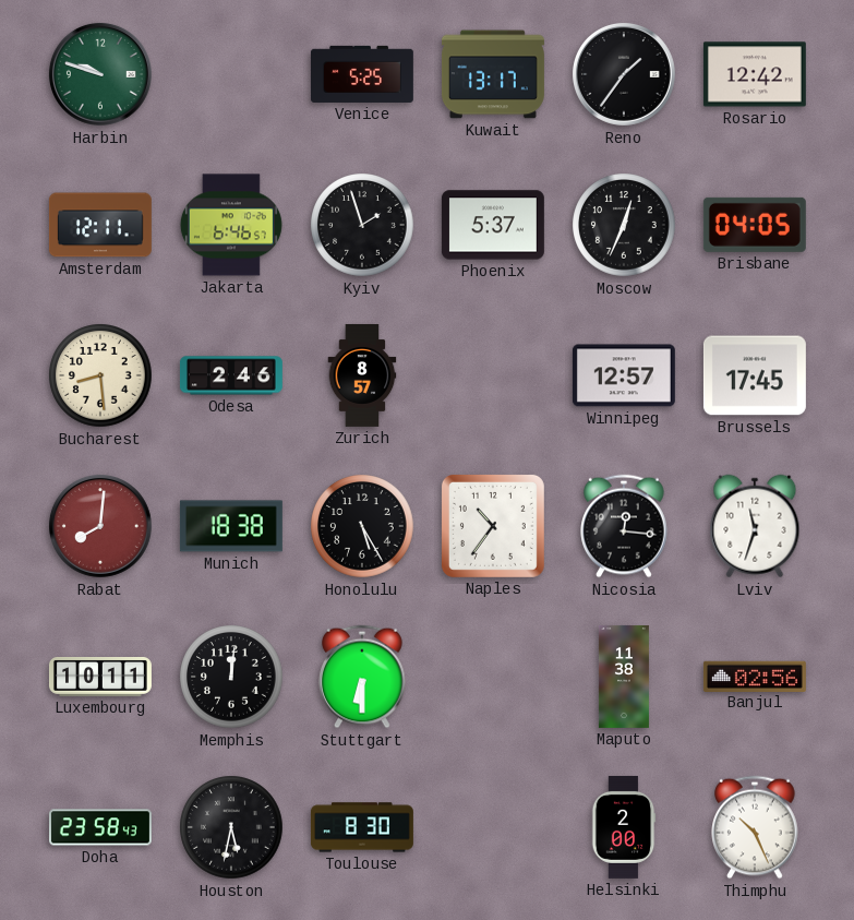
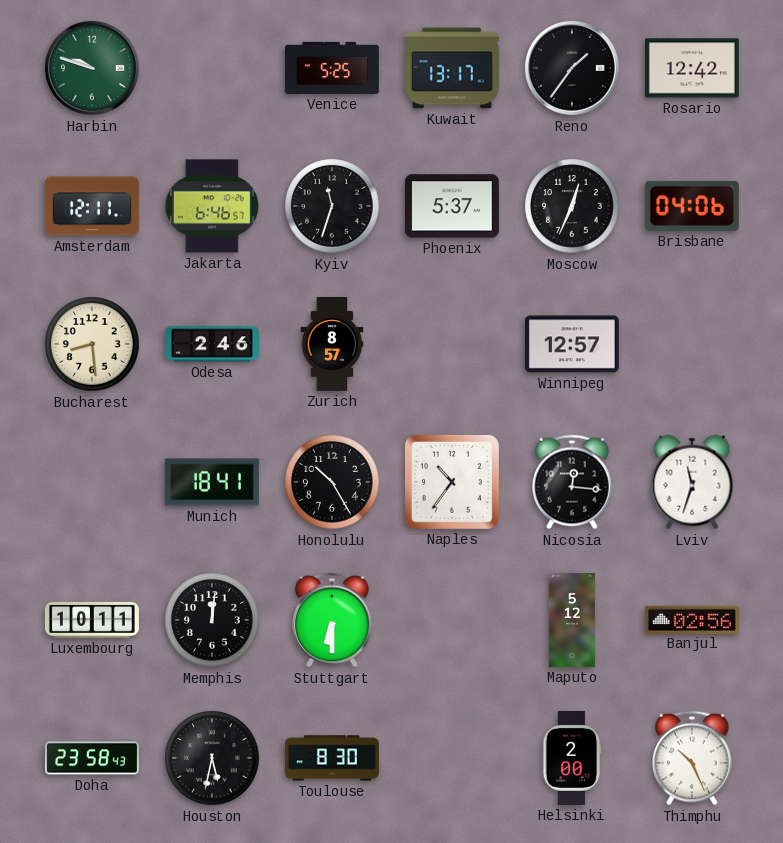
Kyiv: 1:57 -> 11:33
Brisbane: 04:05 -> 04:06
Brussels: 17:45 -> none
Rabat: 8:01 -> none
Munich: 18:38 -> 18:41
Honolulu: 5:25 -> 10:25
Maputo: 11:38 -> 5:12
